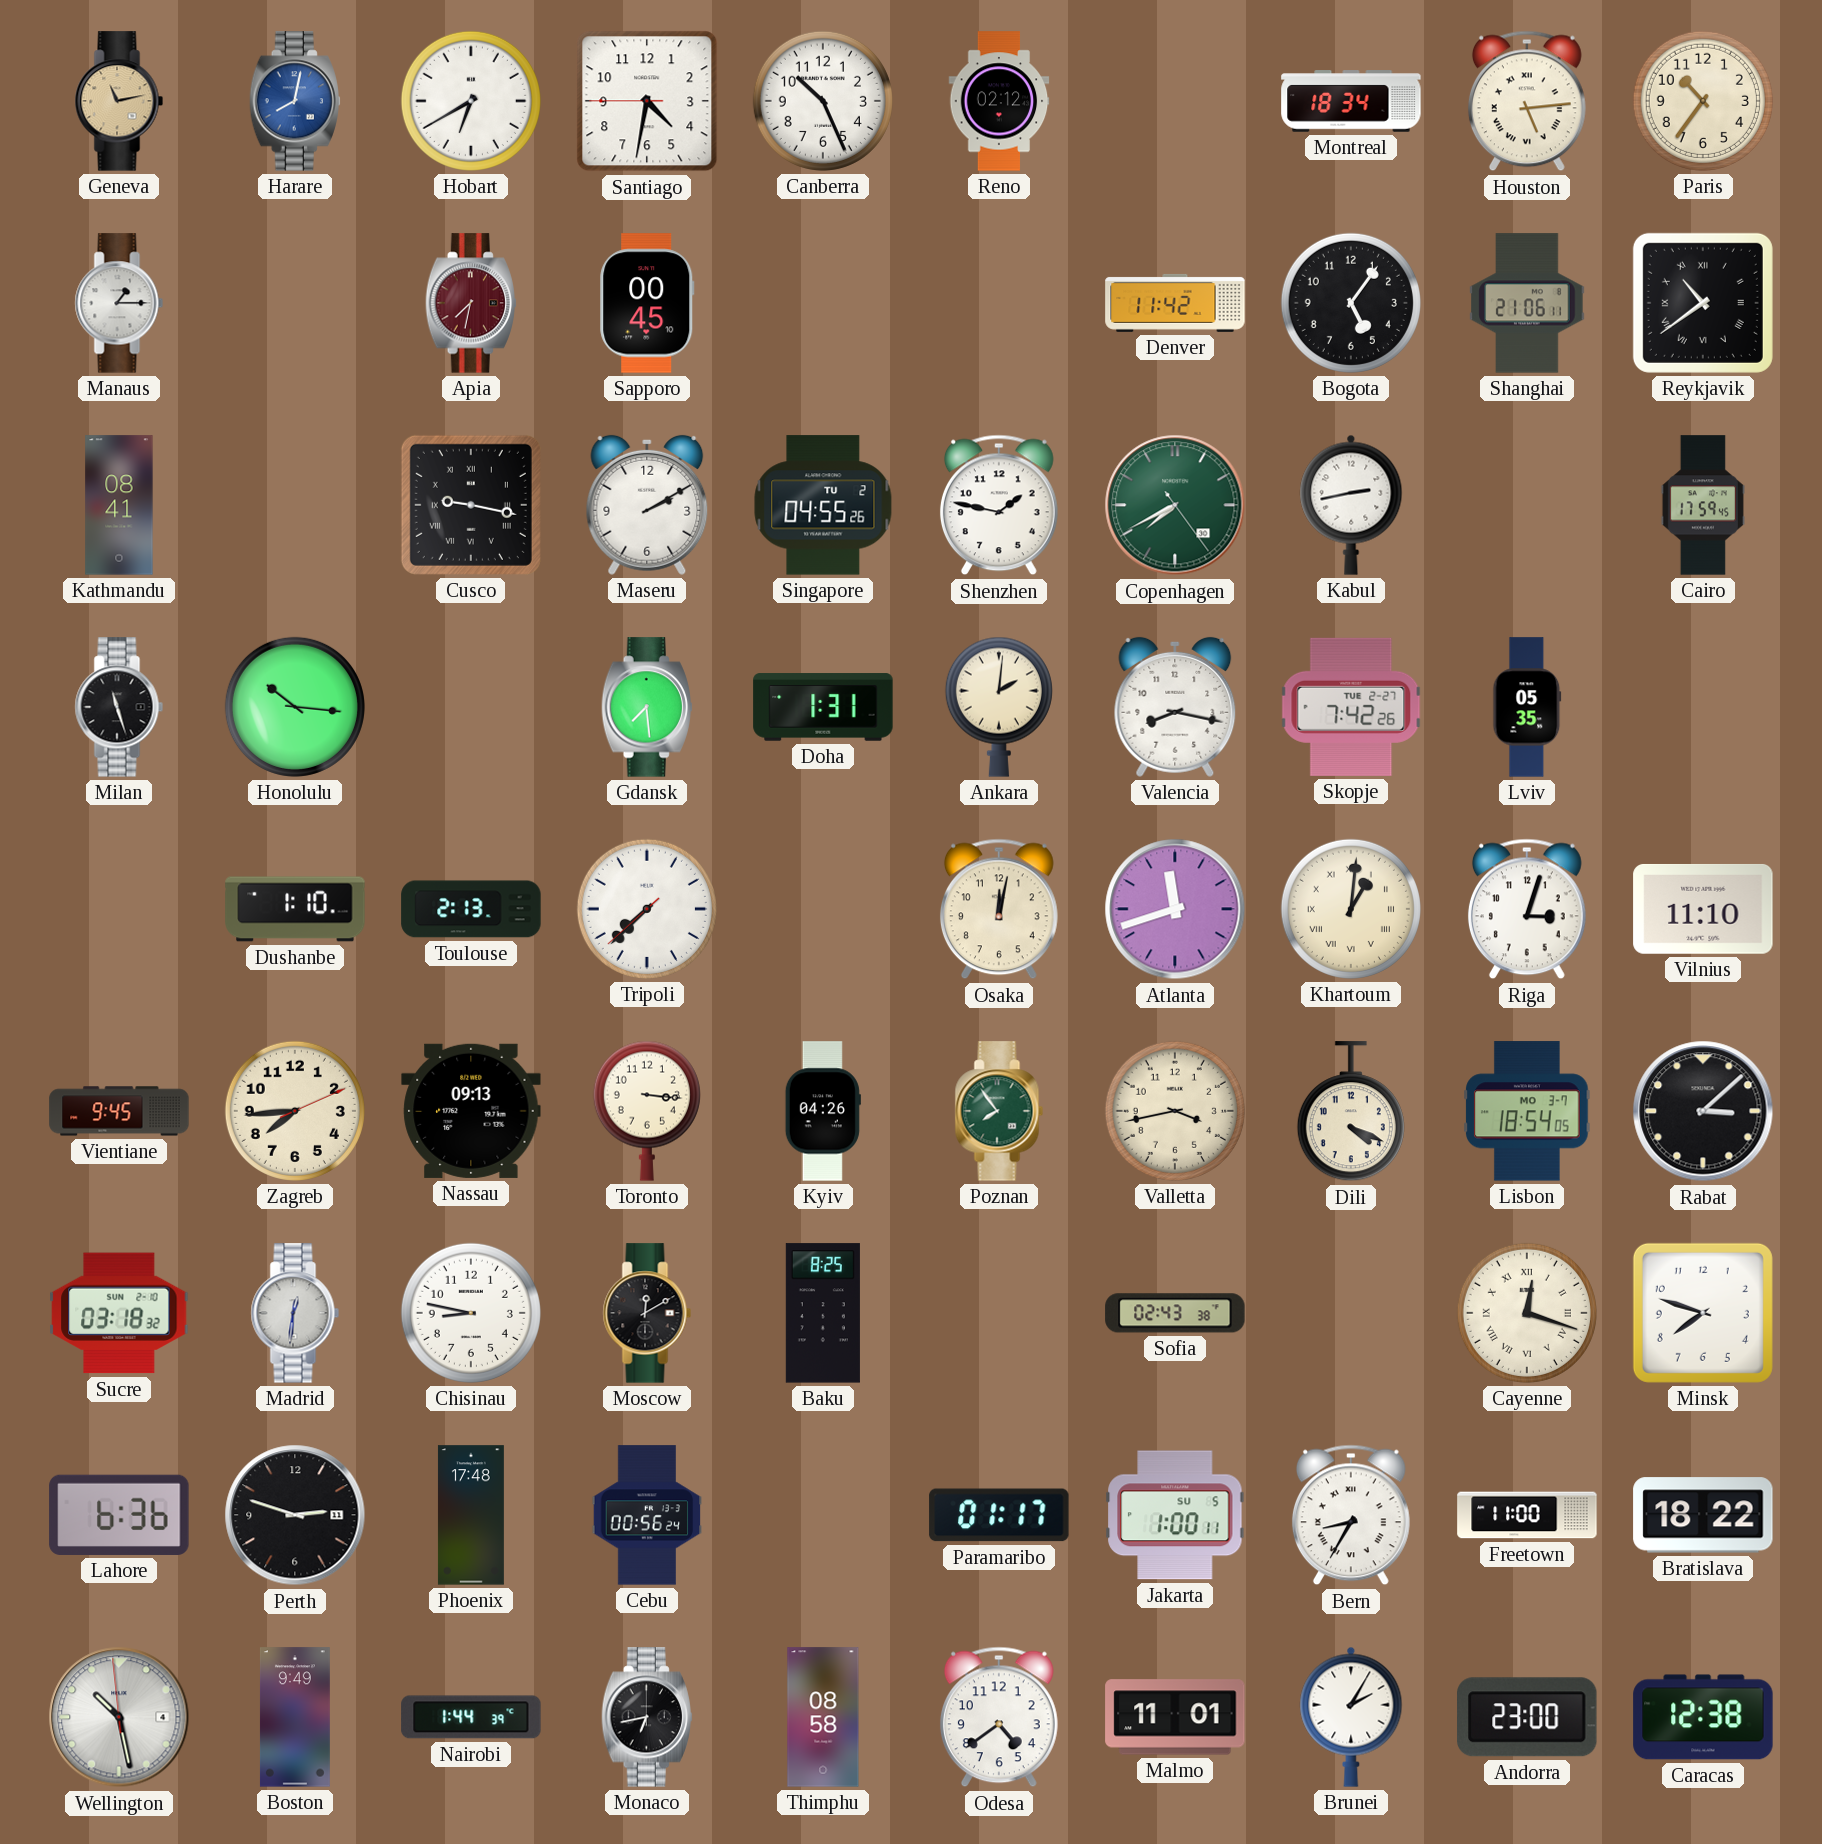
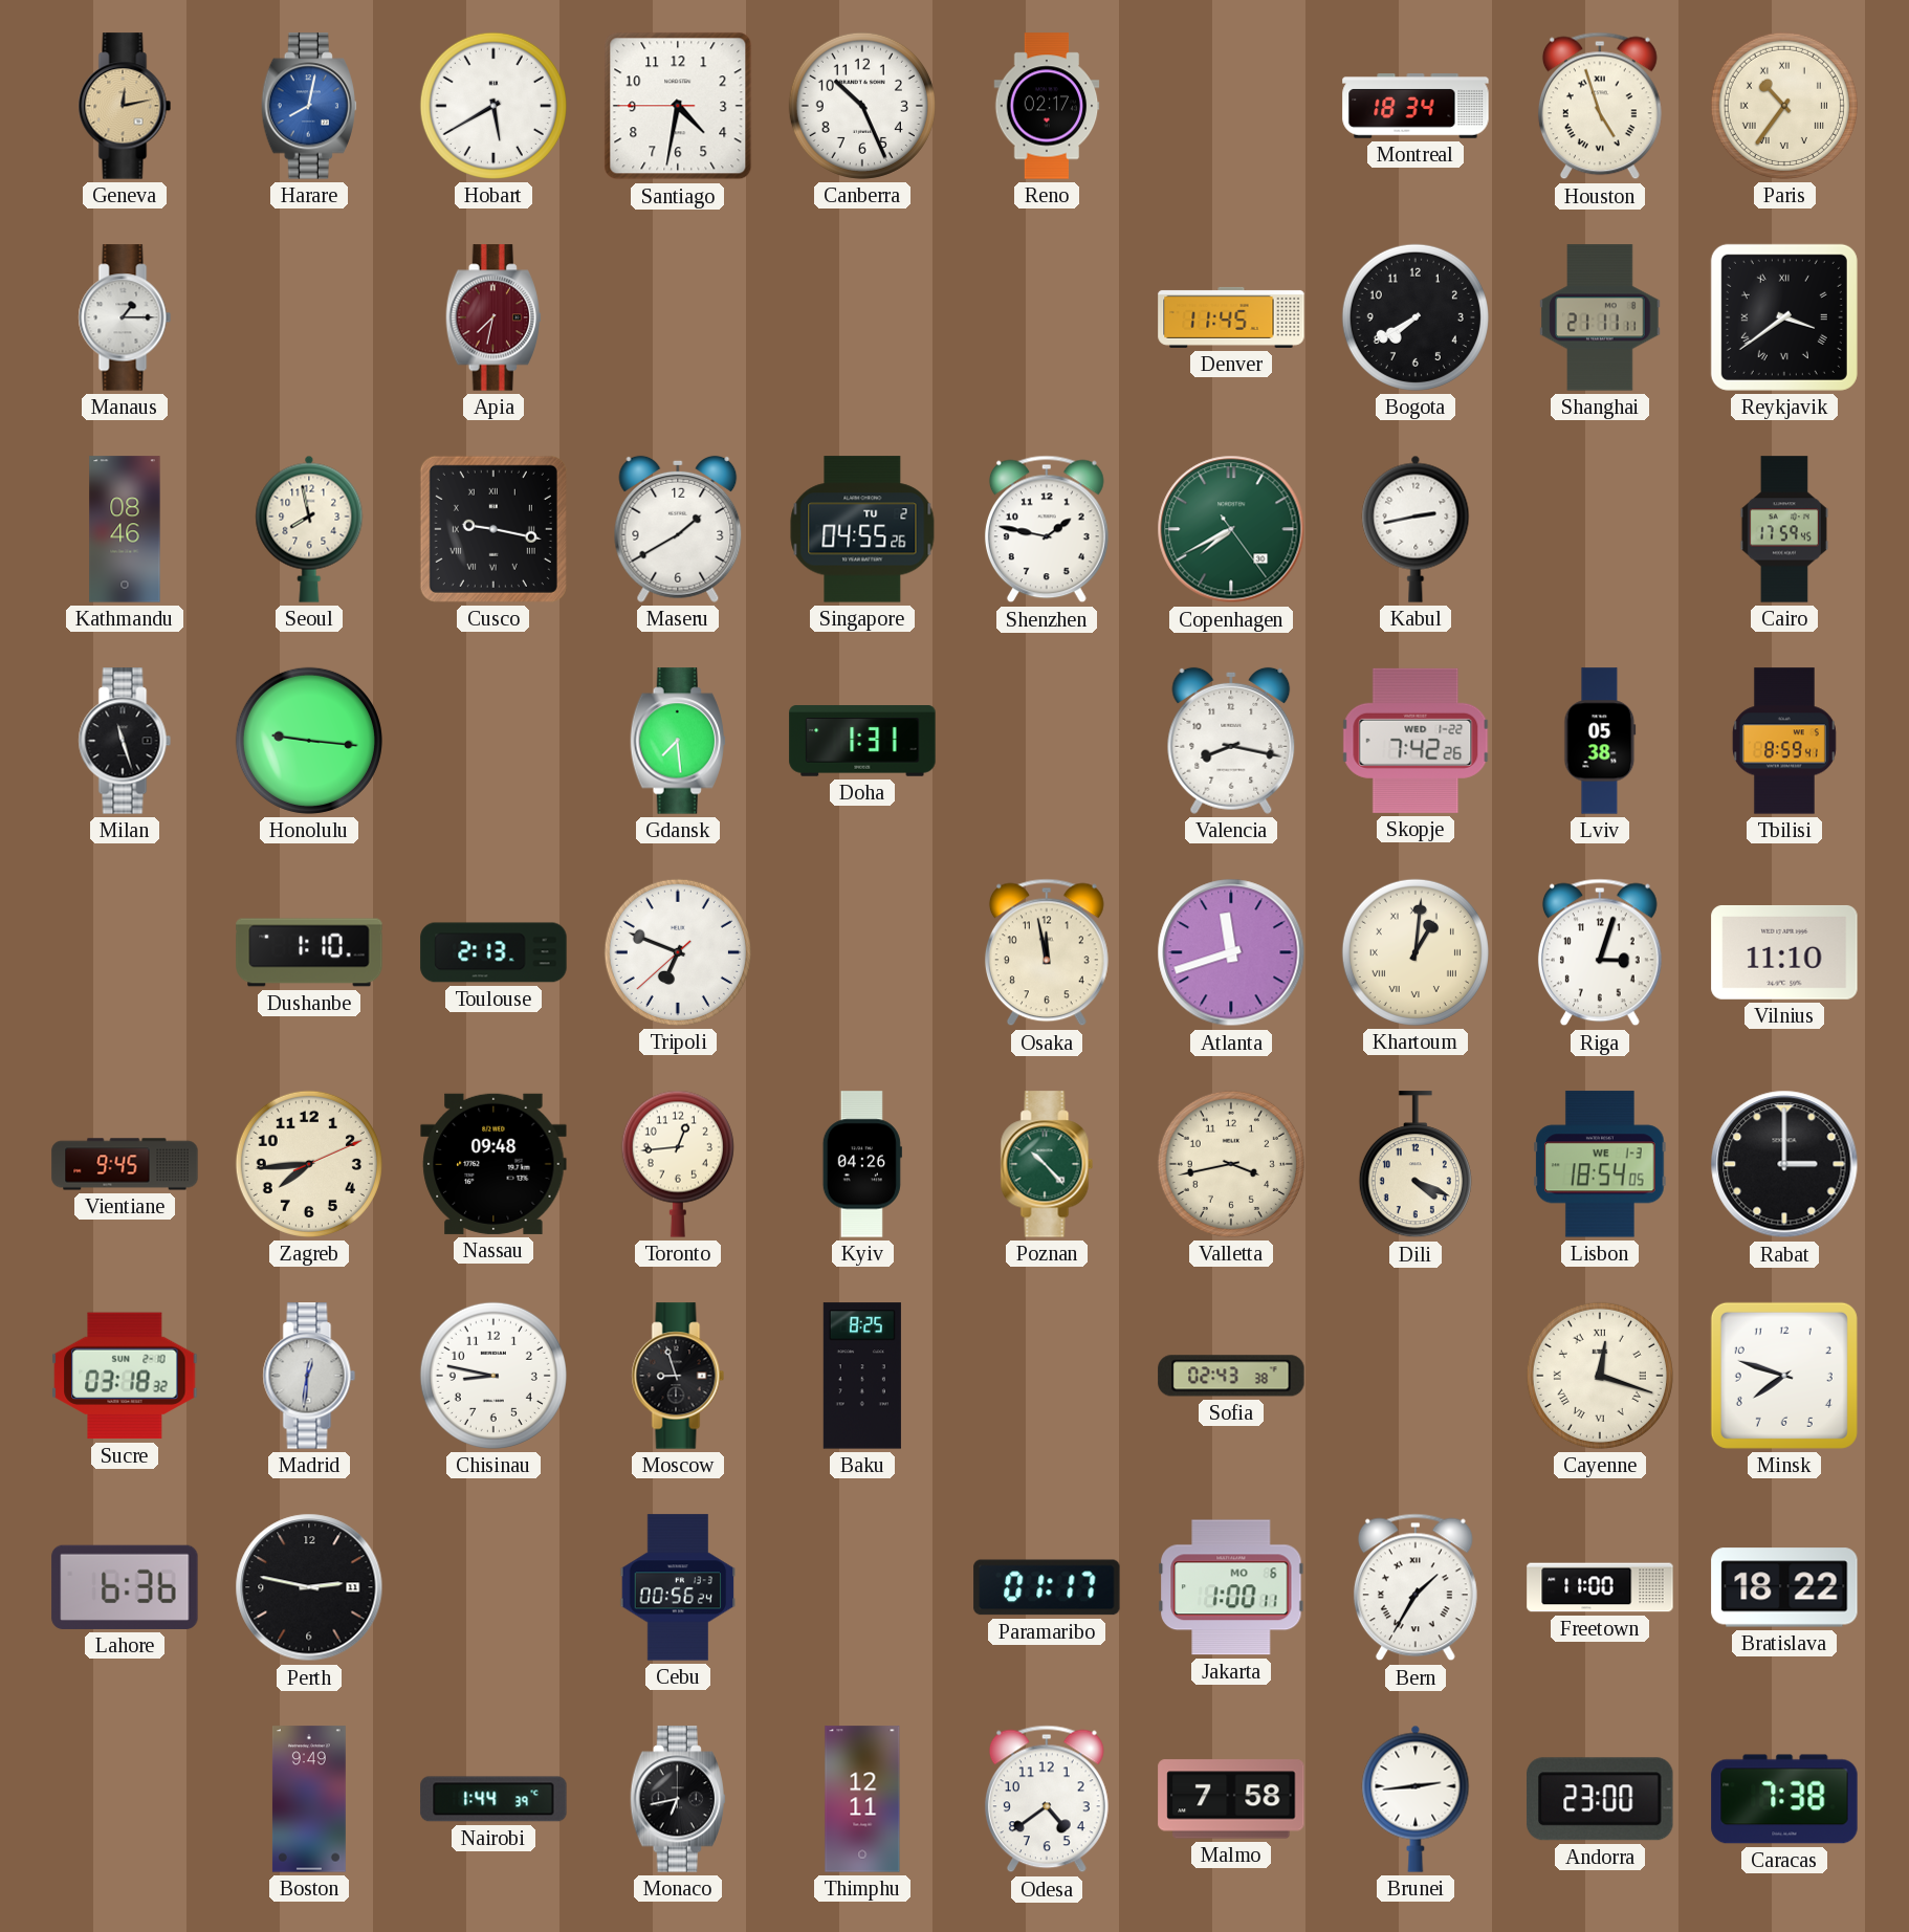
Geneva: 11:13 -> 12:13
Hobart: 6:40 -> 5:40
Reno: 02:12 -> 02:17
Houston: 5:14 -> 4:57
Paris numerals: Arabic -> Roman
Sapporo: 00:45 -> none
Denver: 11:42 -> 11:45
Bogota: 5:06 -> 7:40
Shanghai: 21:06 -> 21:11
Reykjavik: 10:39 -> 3:39
Kathmandu: 08:41 -> 08:46
Seoul: none -> 7:58
Maseru: 2:10 -> 1:40
Honolulu: 10:16 -> 9:16
Ankara: 2:01 -> none
Skopje date: TUE 2-27 -> WED 1-22
Lviv: 05:35 -> 05:38
Tbilisi: none -> 8:59
Tripoli: 7:37 -> 6:48
Osaka: 12:02 -> 11:58
Nassau: 09:13 -> 09:48
Toronto: 3:16 -> 12:44
Poznan: 7:54 -> 10:23
Lisbon date: MO 3-7 -> WE 1-3
Rabat: 3:08 -> 3:00
Moscow: 12:10 -> 8:57
Perth: 2:48 -> 2:47
Phoenix: 17:48 -> none
Jakarta date: SU 5 -> MO 6
Bern: 8:35 -> 1:35
Wellington: 10:27 -> none
Thimphu: 08:58 -> 12:11
Malmo: 11:01 -> 7:58
Brunei: 2:05 -> 2:44
Caracas: 12:38 -> 7:38
